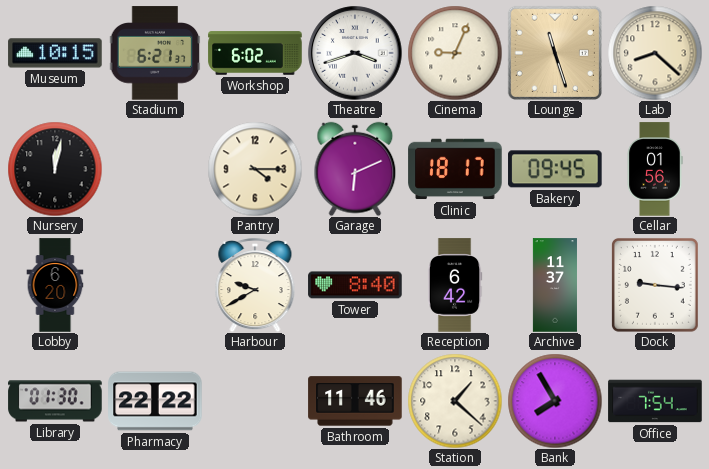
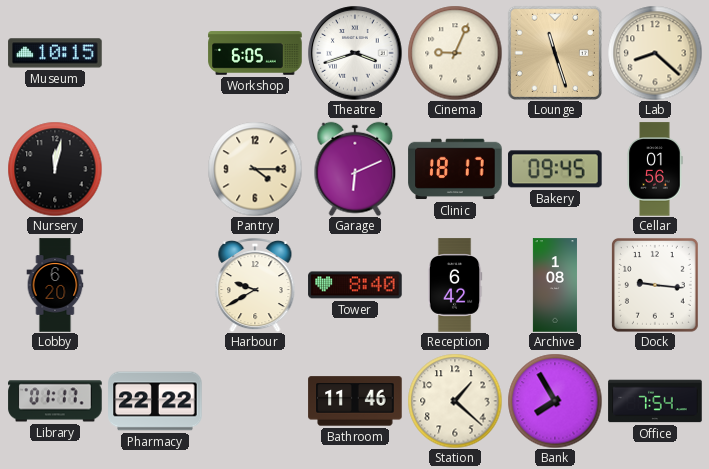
Stadium: 6:21 -> none
Workshop: 6:02 -> 6:05
Archive: 11:37 -> 1:08
Library: 01:30 -> 01:17
